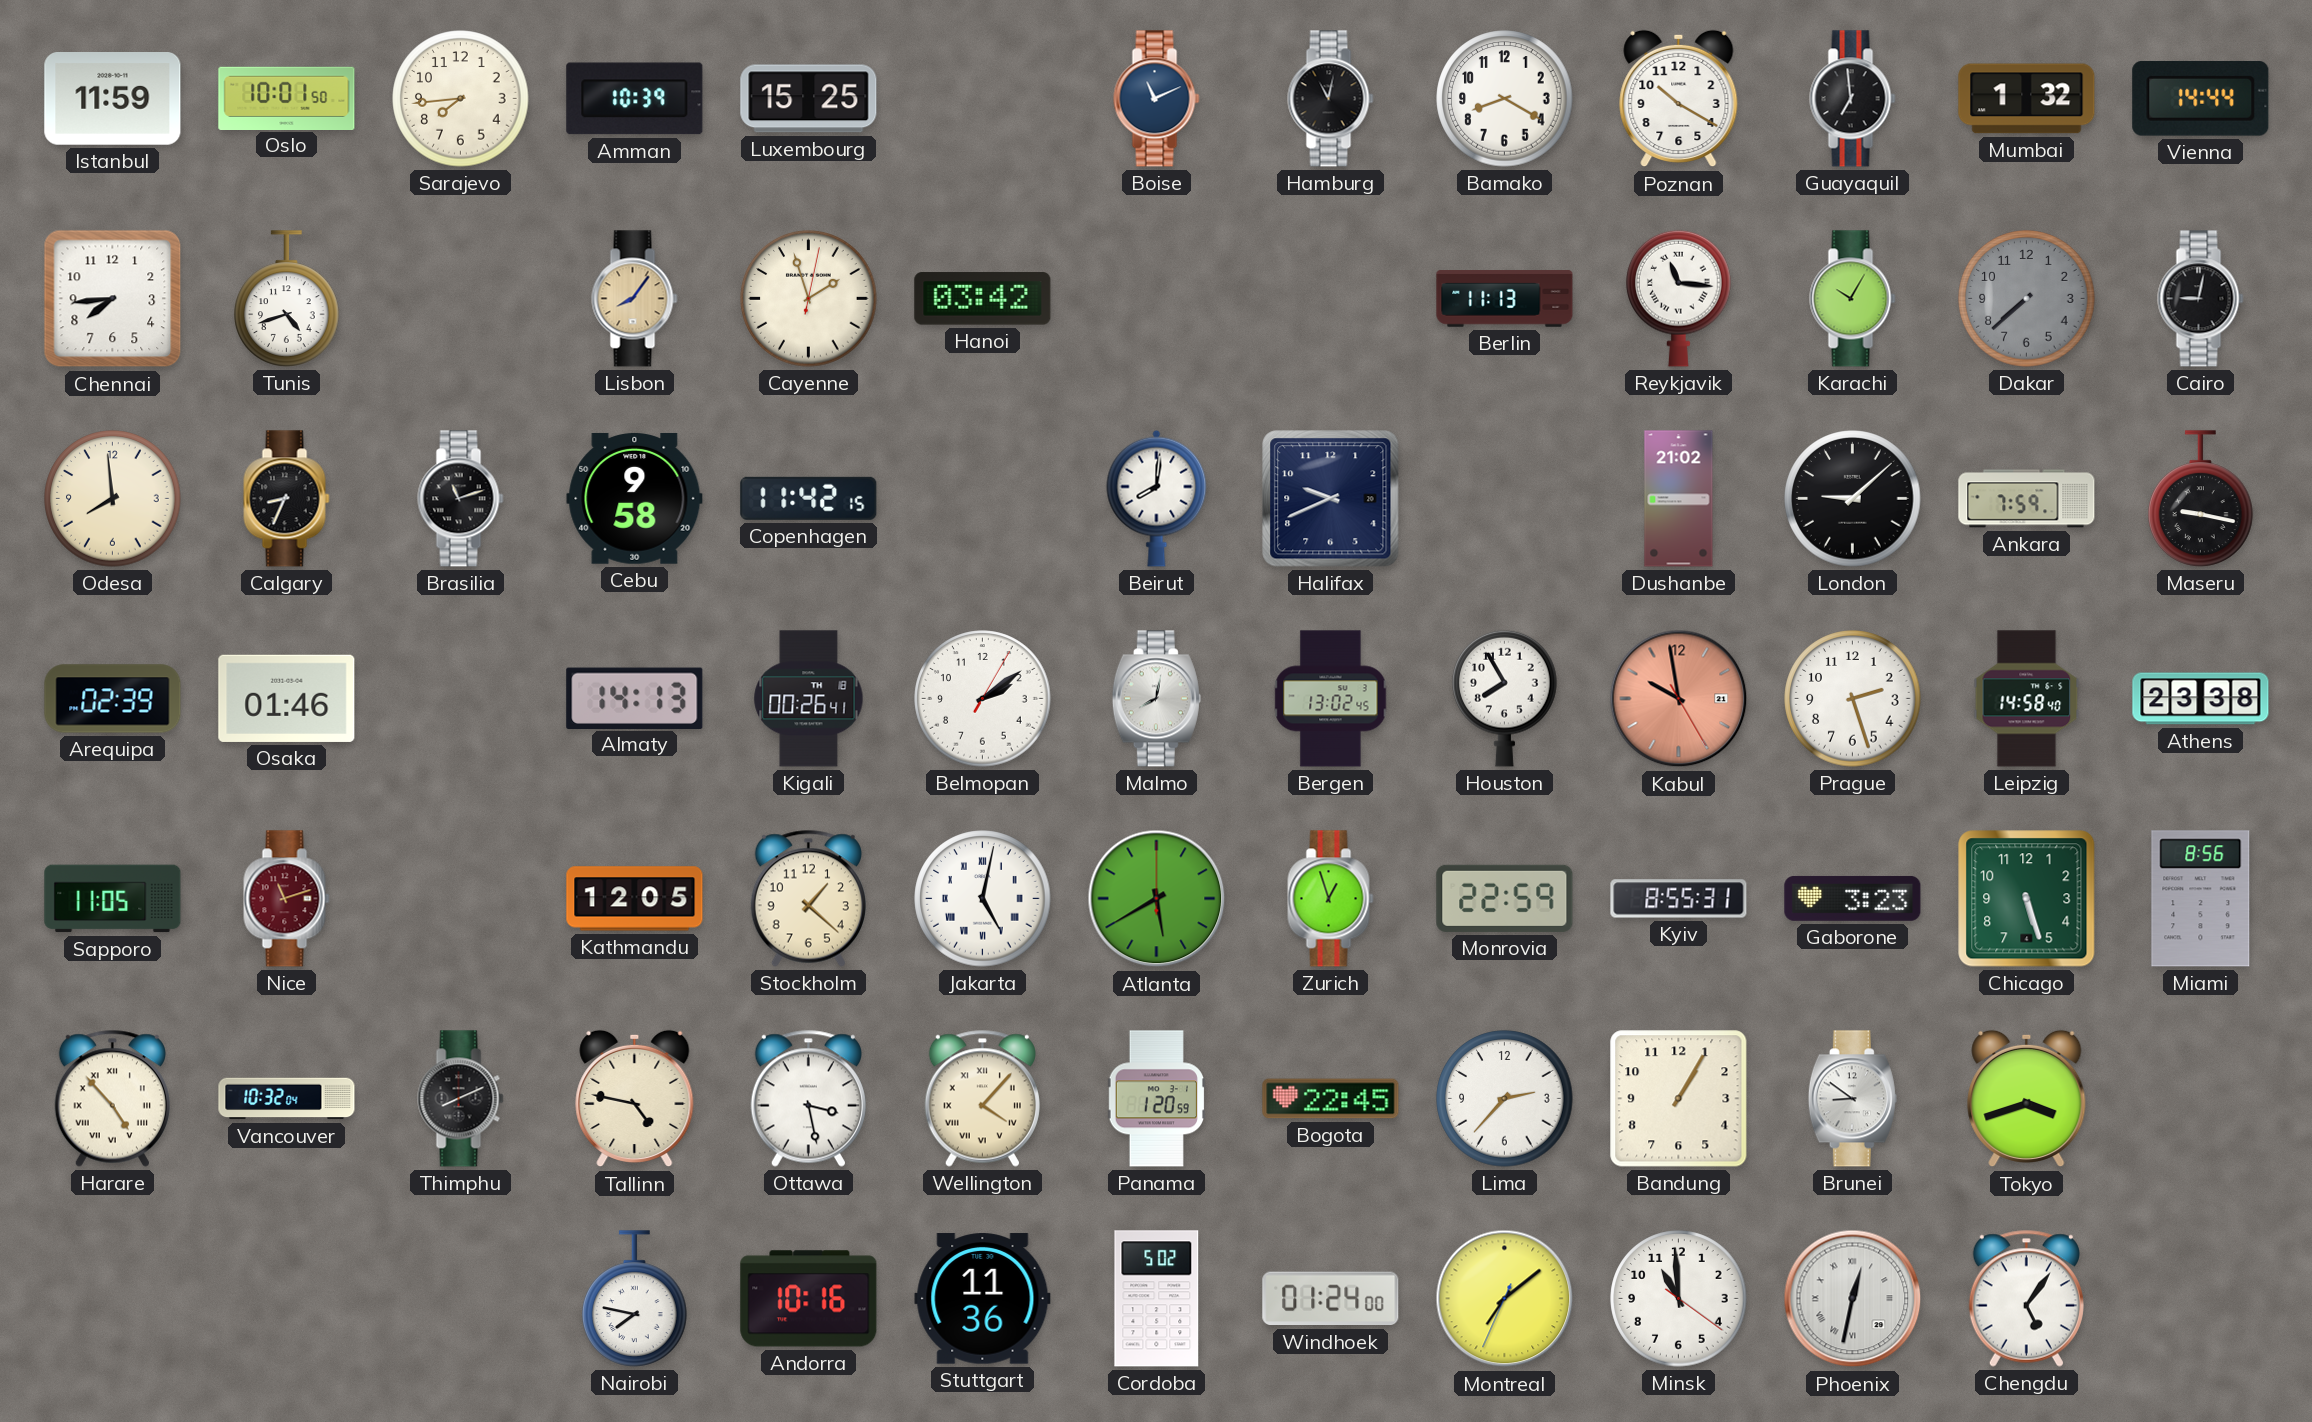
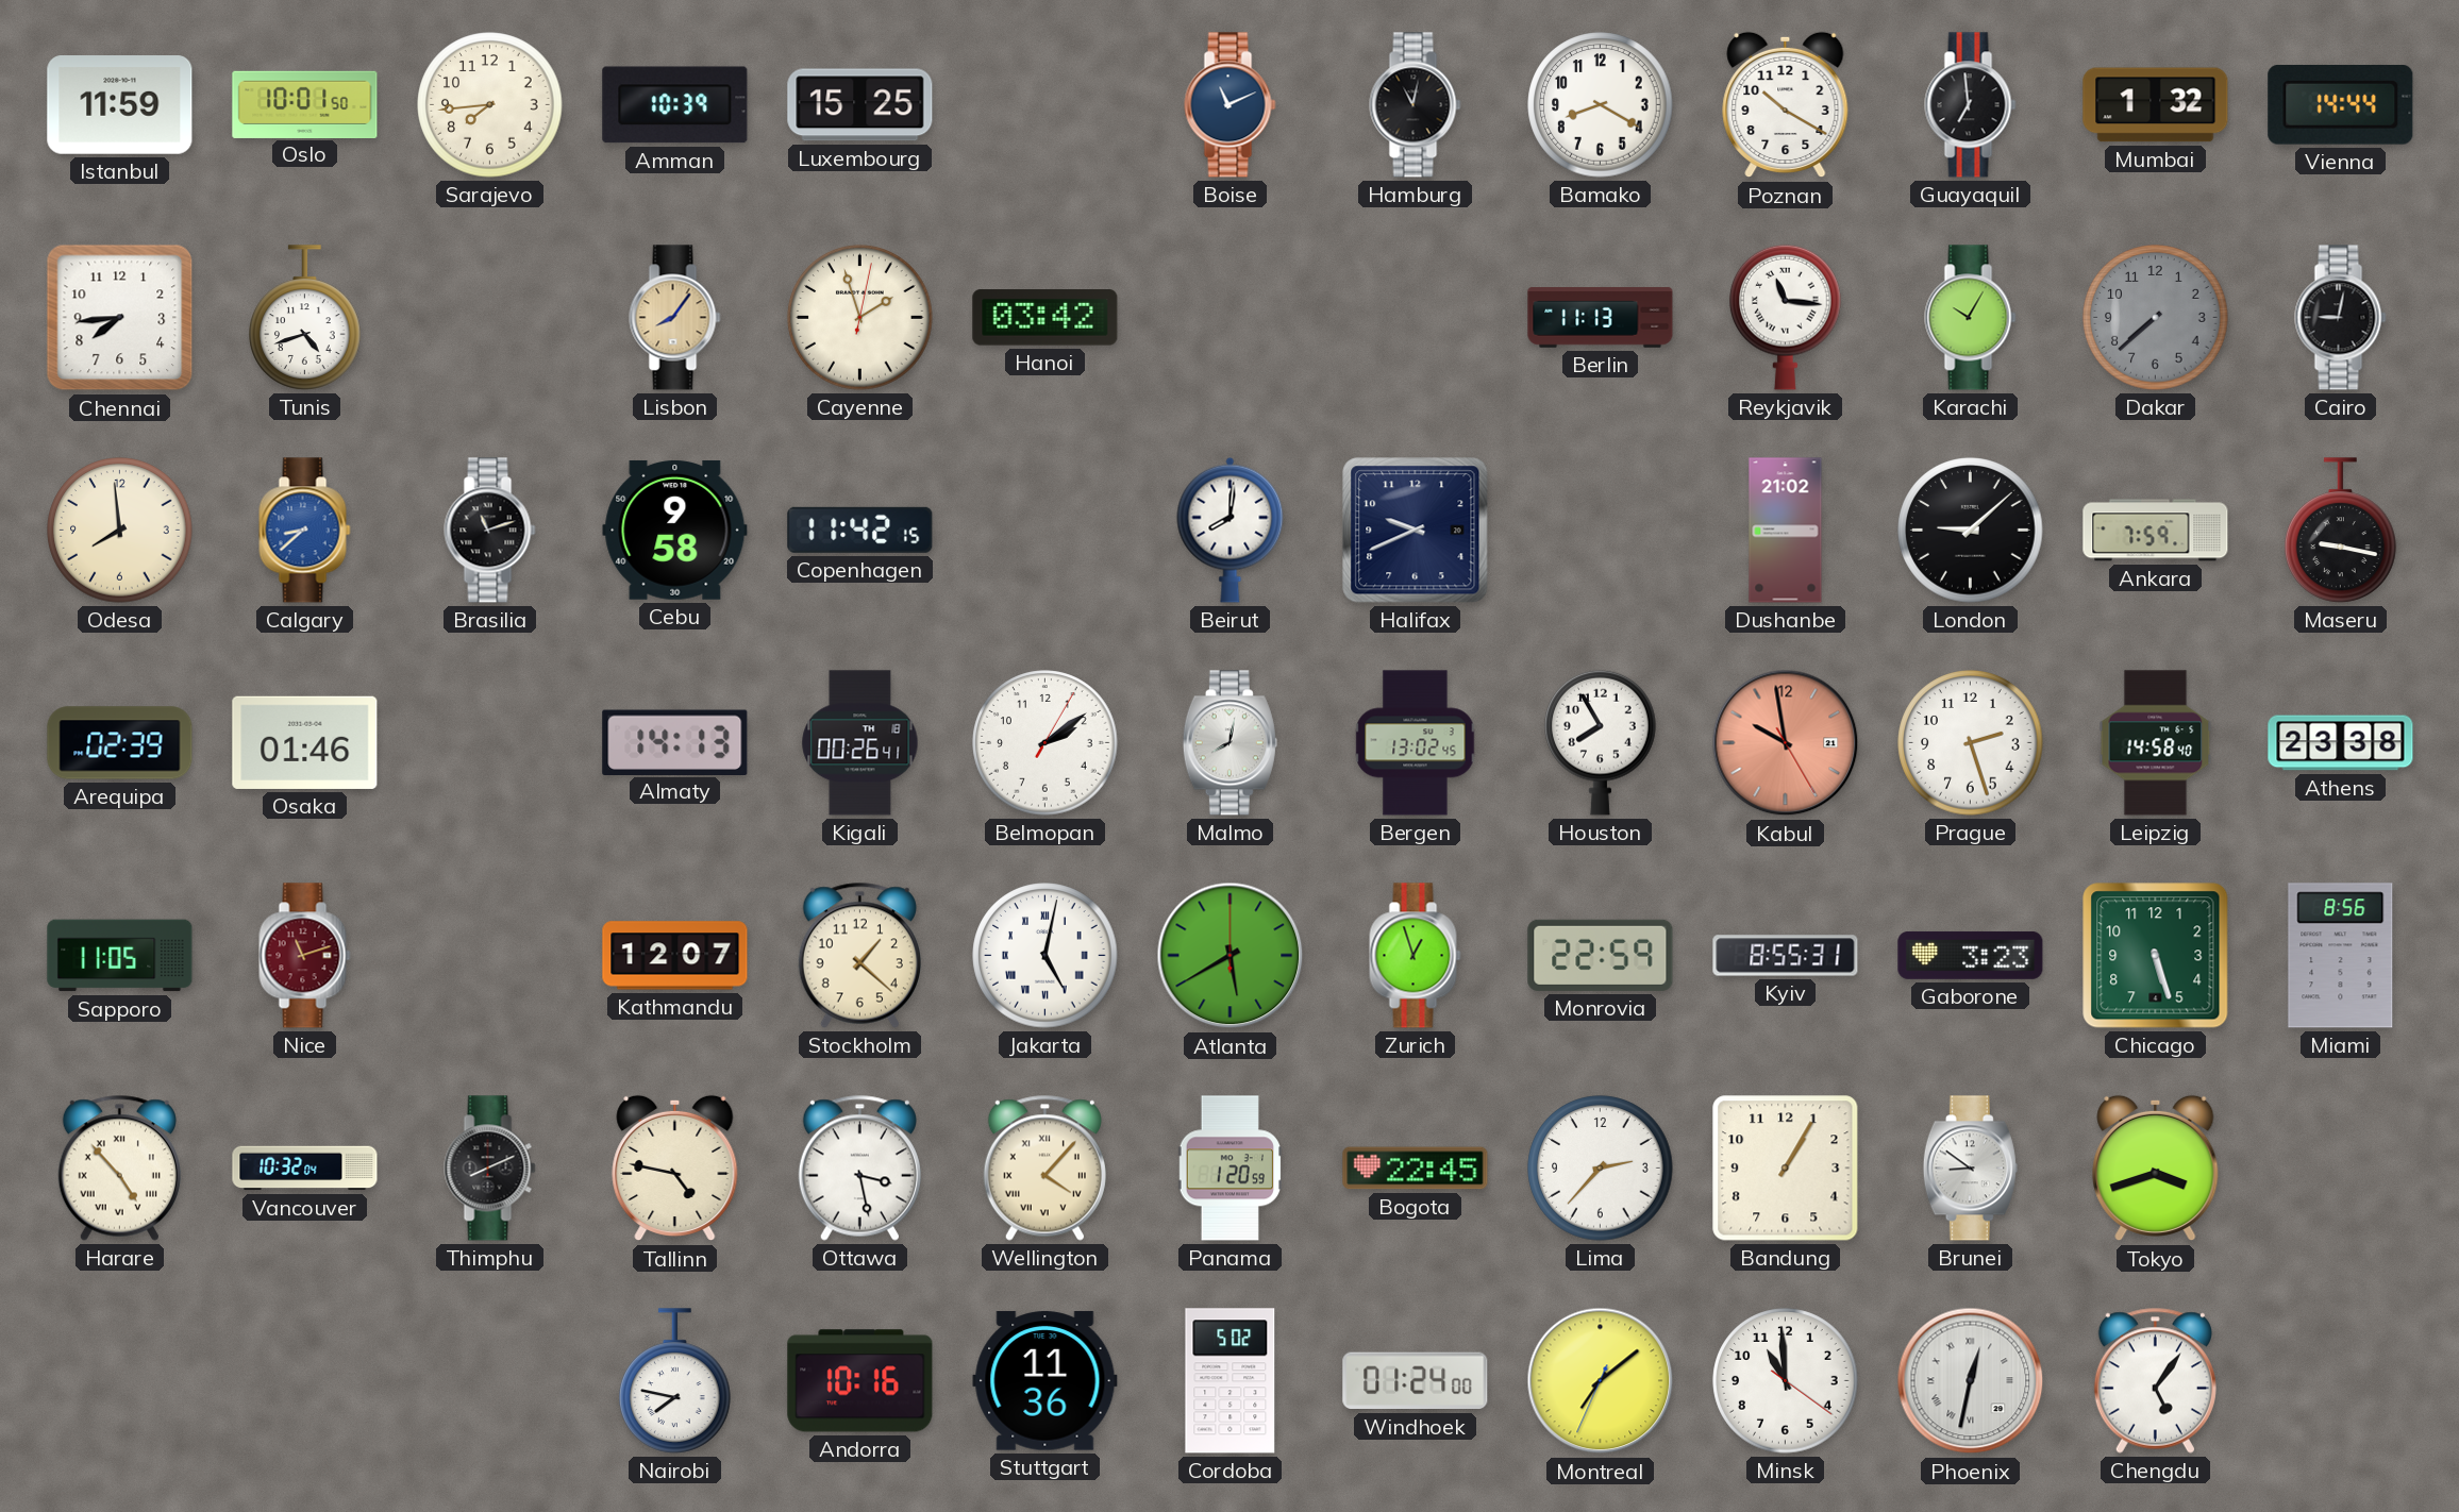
Calgary: 8:34 -> 8:38
Calgary dial: black -> blue
Kathmandu: 12:05 -> 12:07
